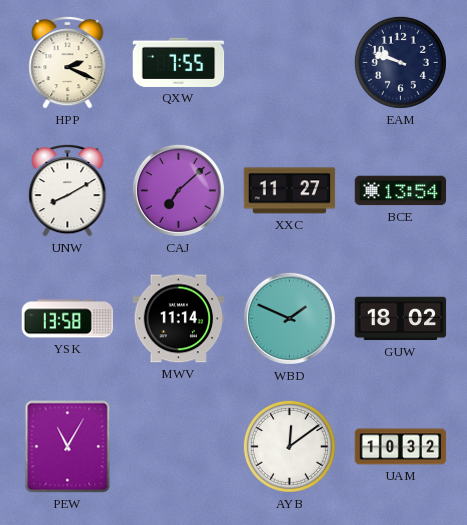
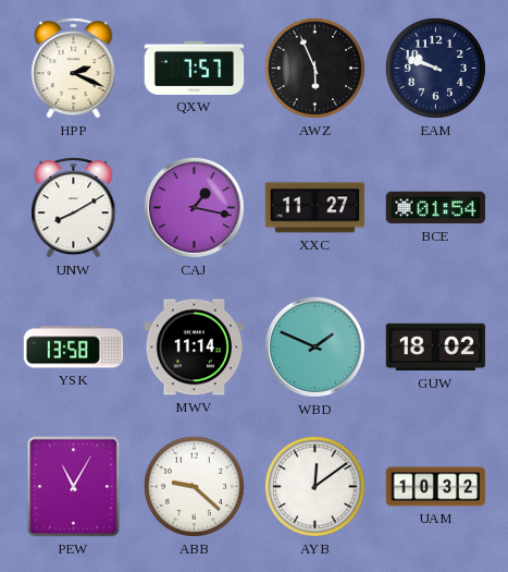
QXW: 7:55 -> 7:57
AWZ: none -> 5:56
CAJ: 7:08 -> 1:17
BCE: 13:54 -> 01:54
ABB: none -> 9:22
